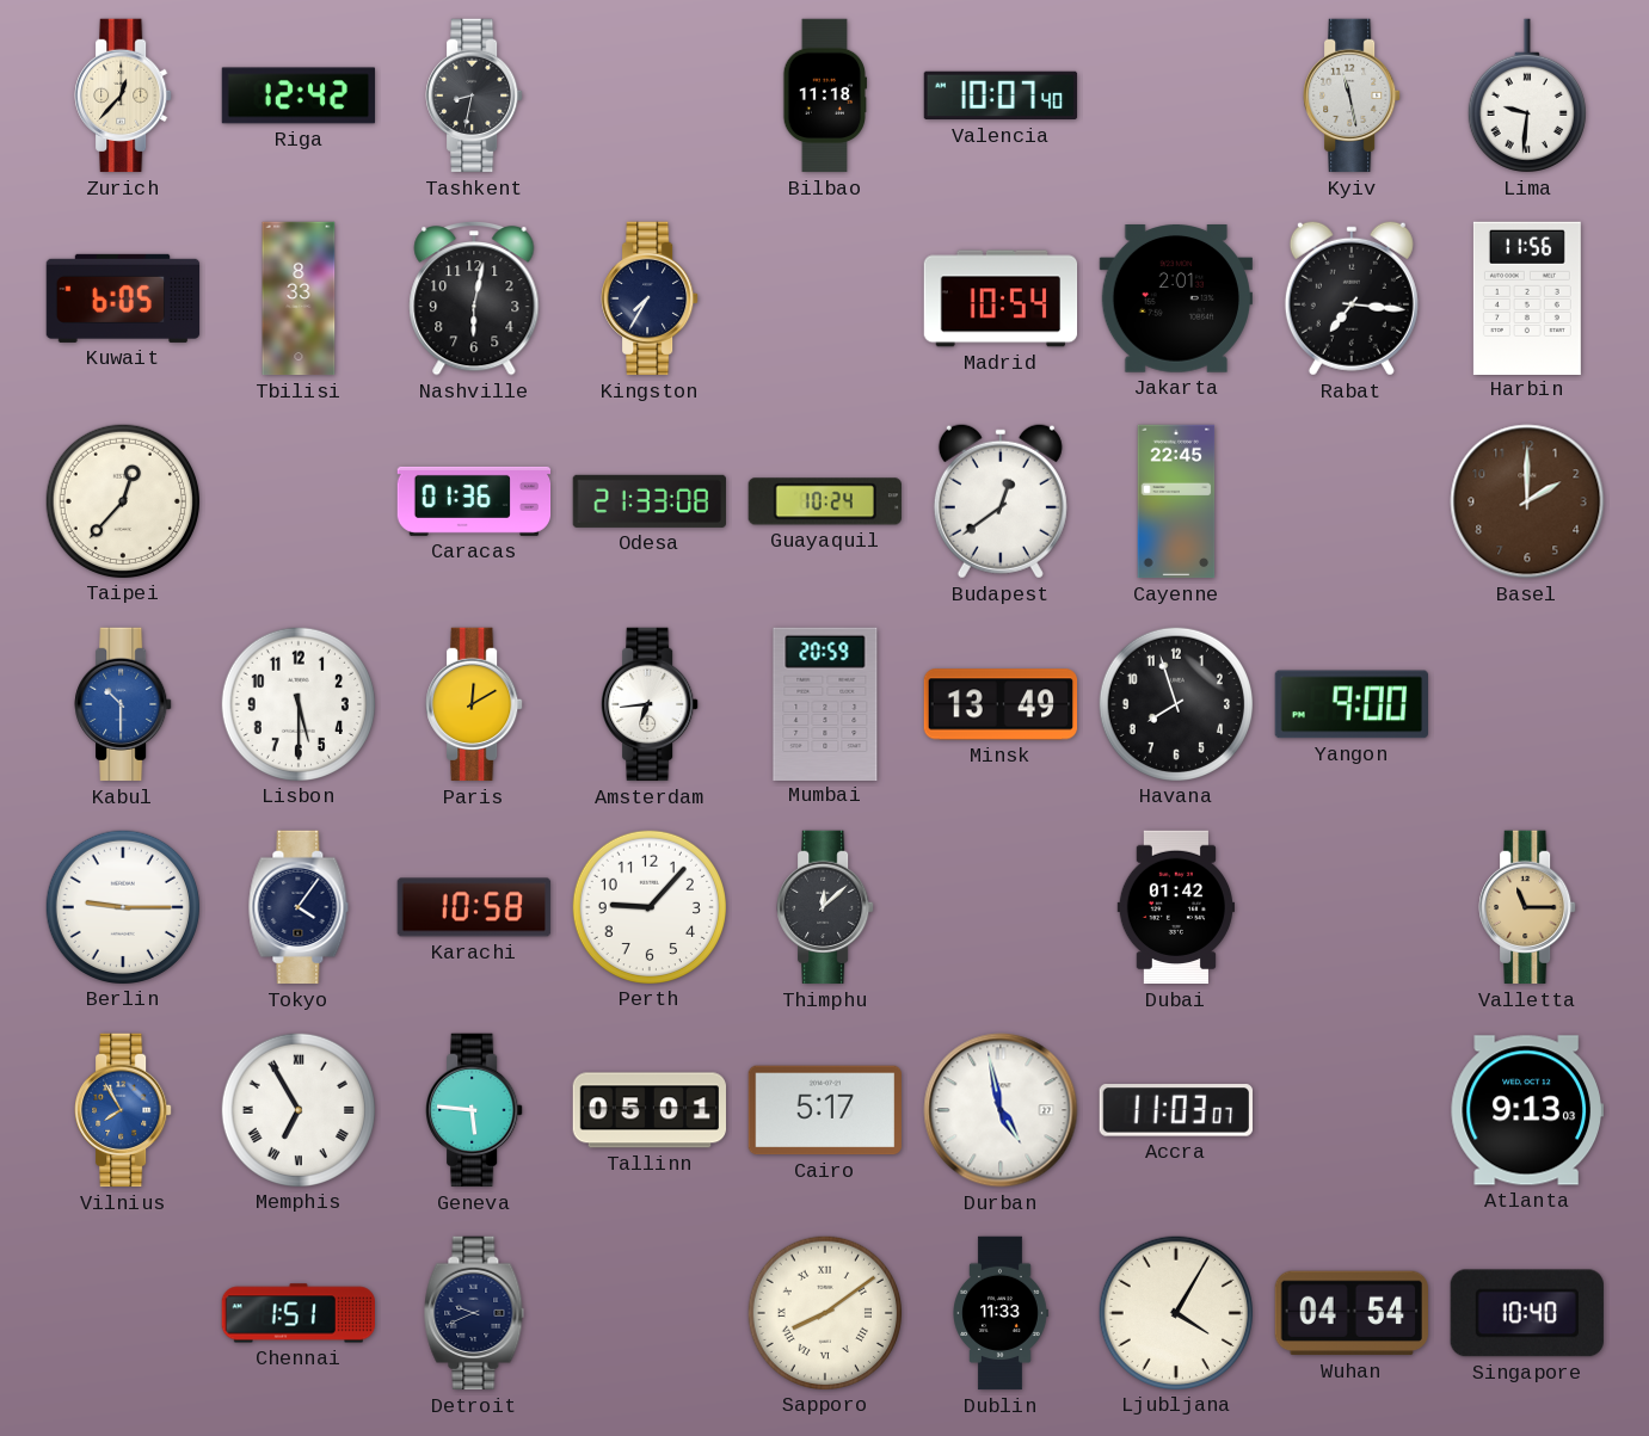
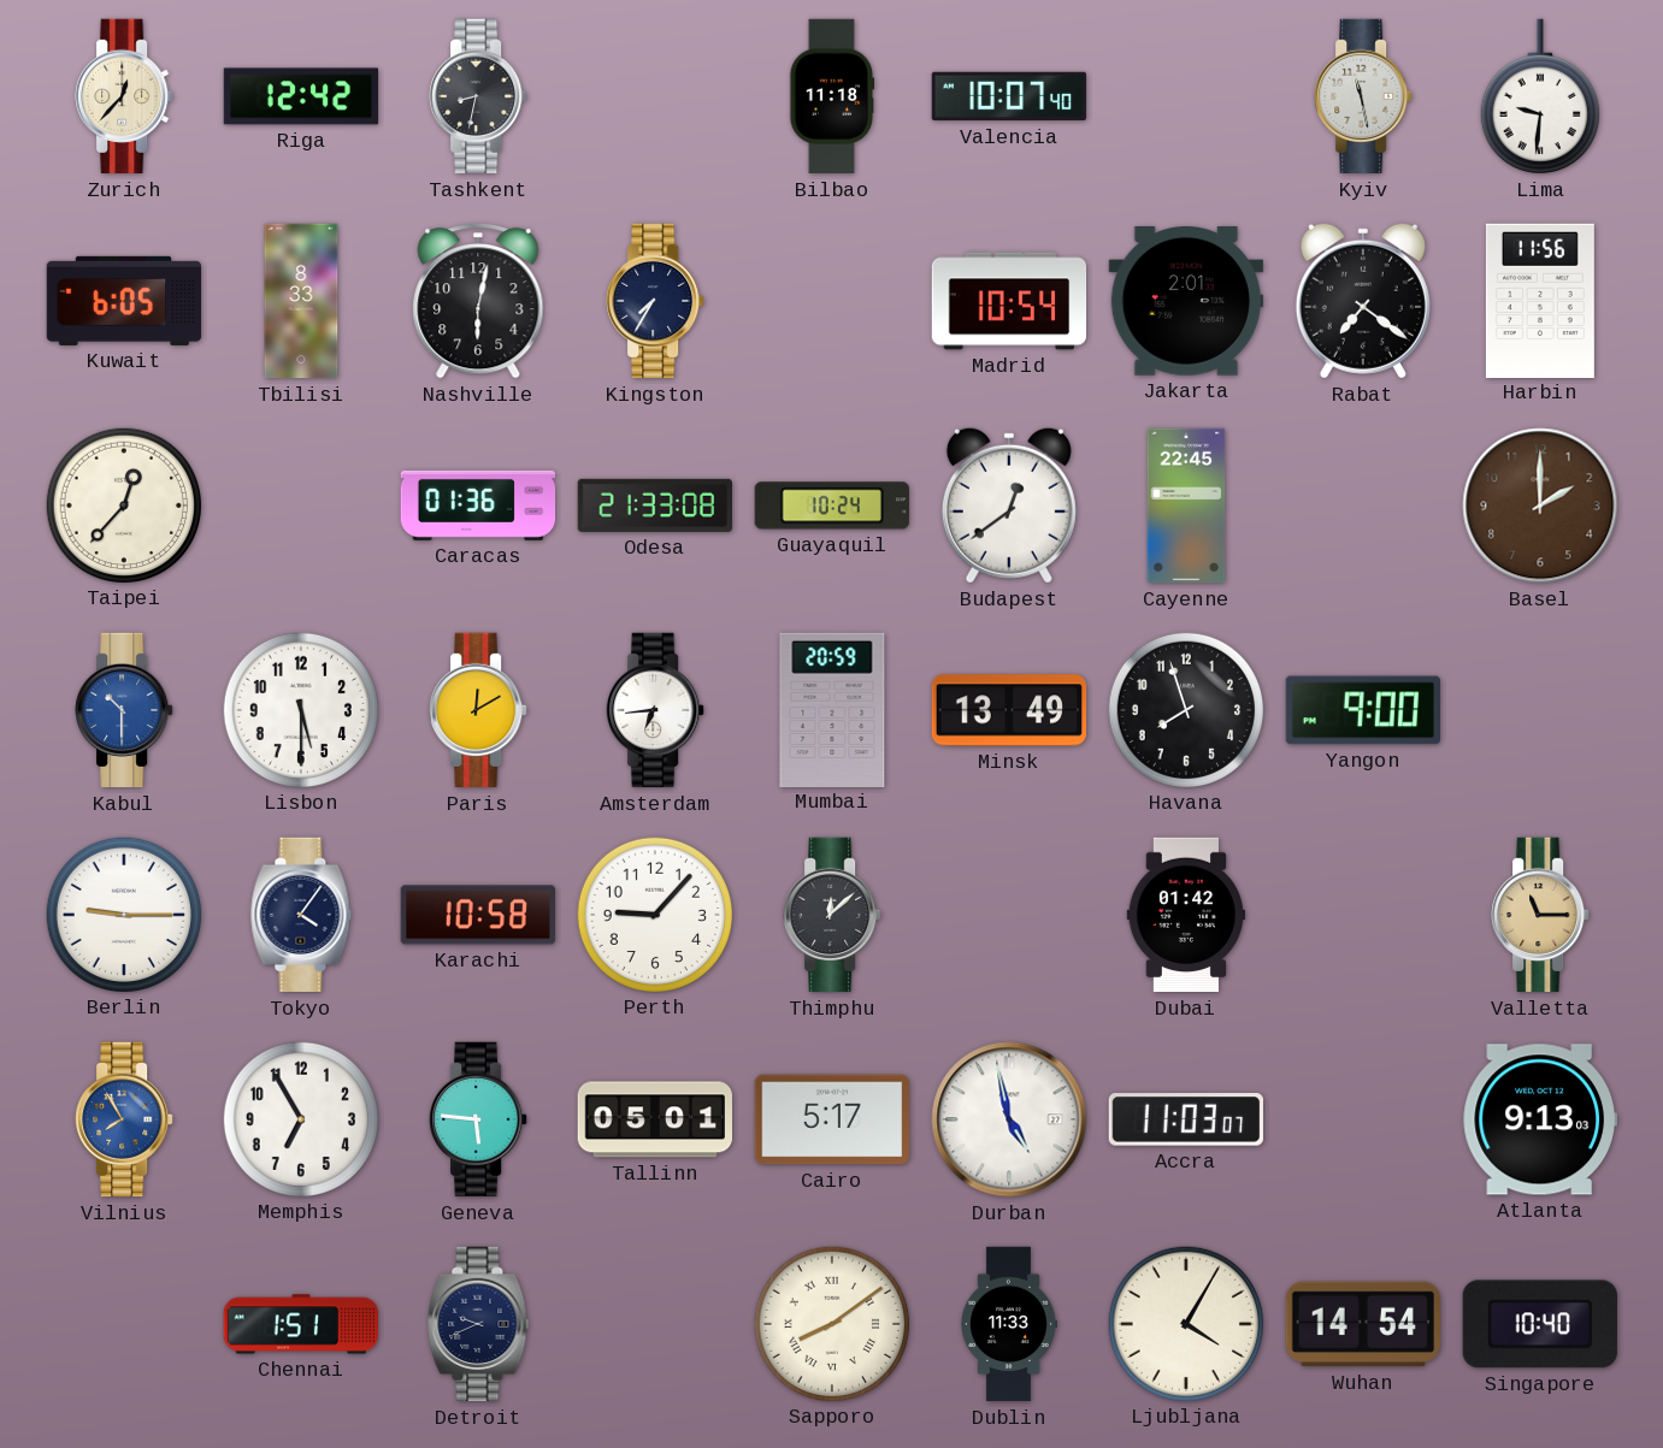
Rabat: 7:16 -> 7:21
Memphis numerals: Roman -> Arabic
Wuhan: 04:54 -> 14:54
